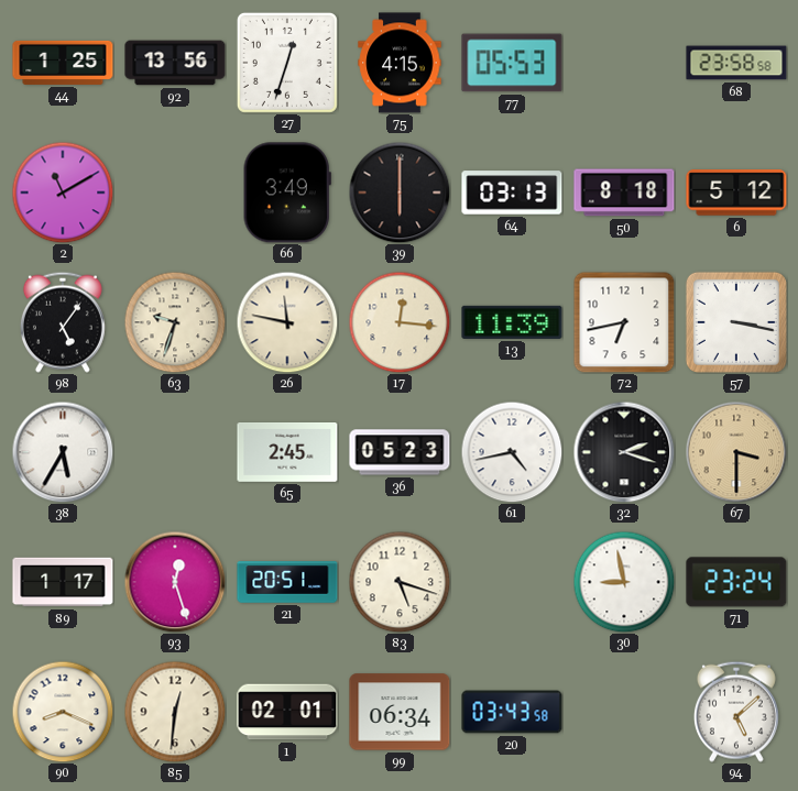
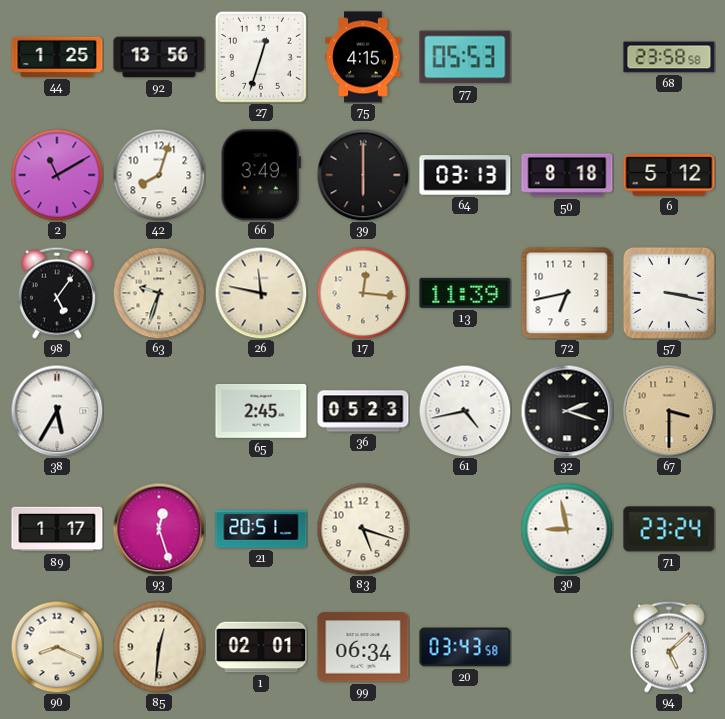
42: none -> 8:03
